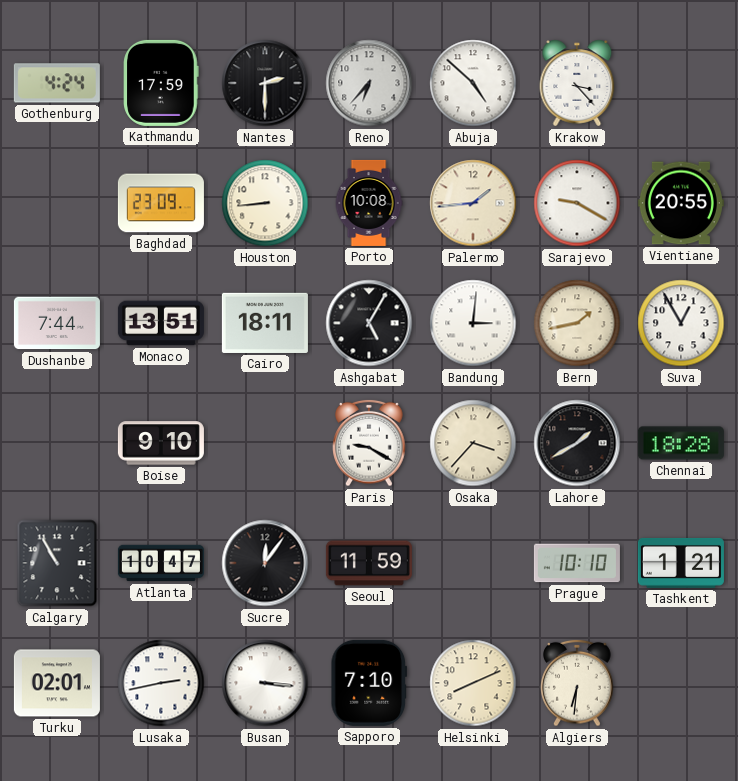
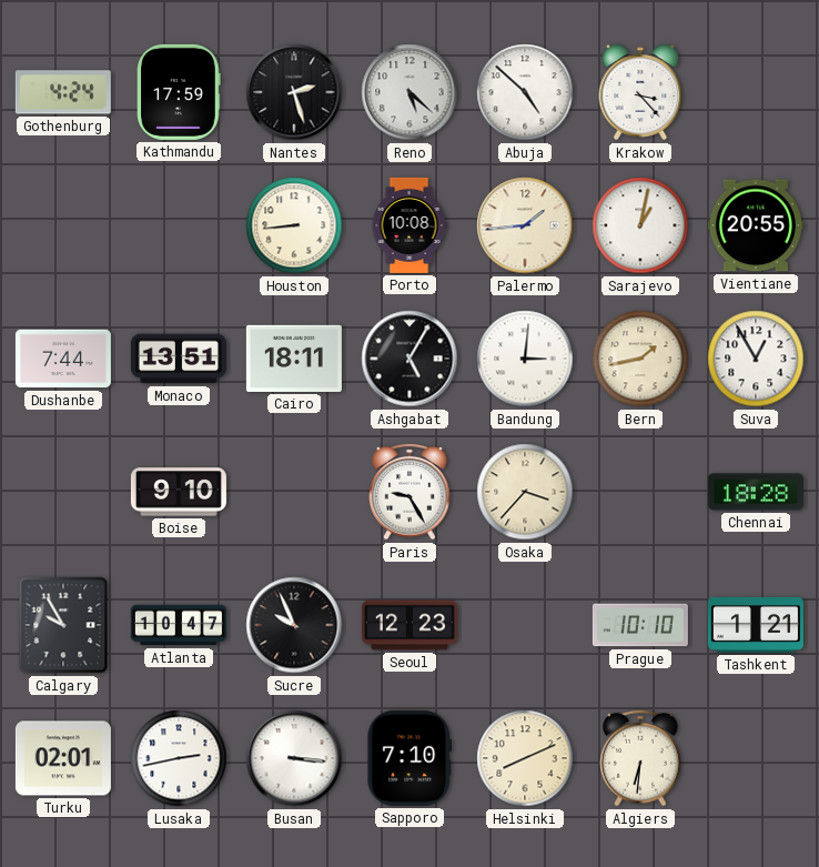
Nantes: 2:30 -> 2:27
Reno: 6:37 -> 5:22
Baghdad: 23:09 -> none
Sarajevo: 9:20 -> 1:02
Paris: 9:20 -> 9:25
Lahore: 1:40 -> none
Calgary: 10:55 -> 9:55
Sucre: 12:06 -> 9:56
Seoul: 11:59 -> 12:23
